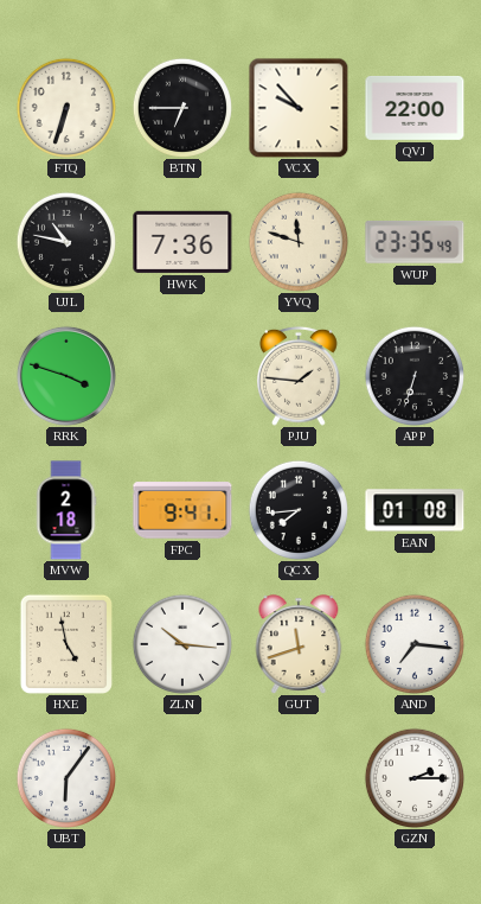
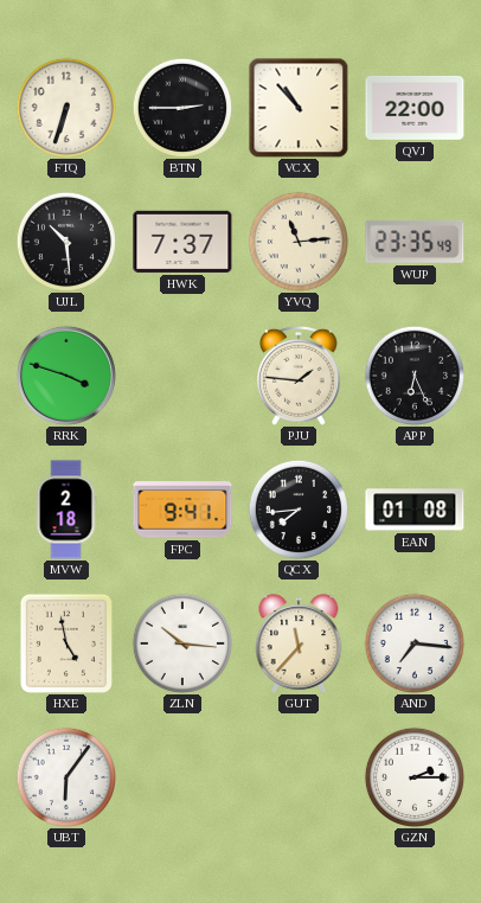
BTN: 6:45 -> 2:45
VCX: 9:53 -> 10:53
UJL: 10:47 -> 10:29
HWK: 7:36 -> 7:37
YVQ: 11:48 -> 11:14
APP: 6:33 -> 6:26
GUT: 11:42 -> 11:37
